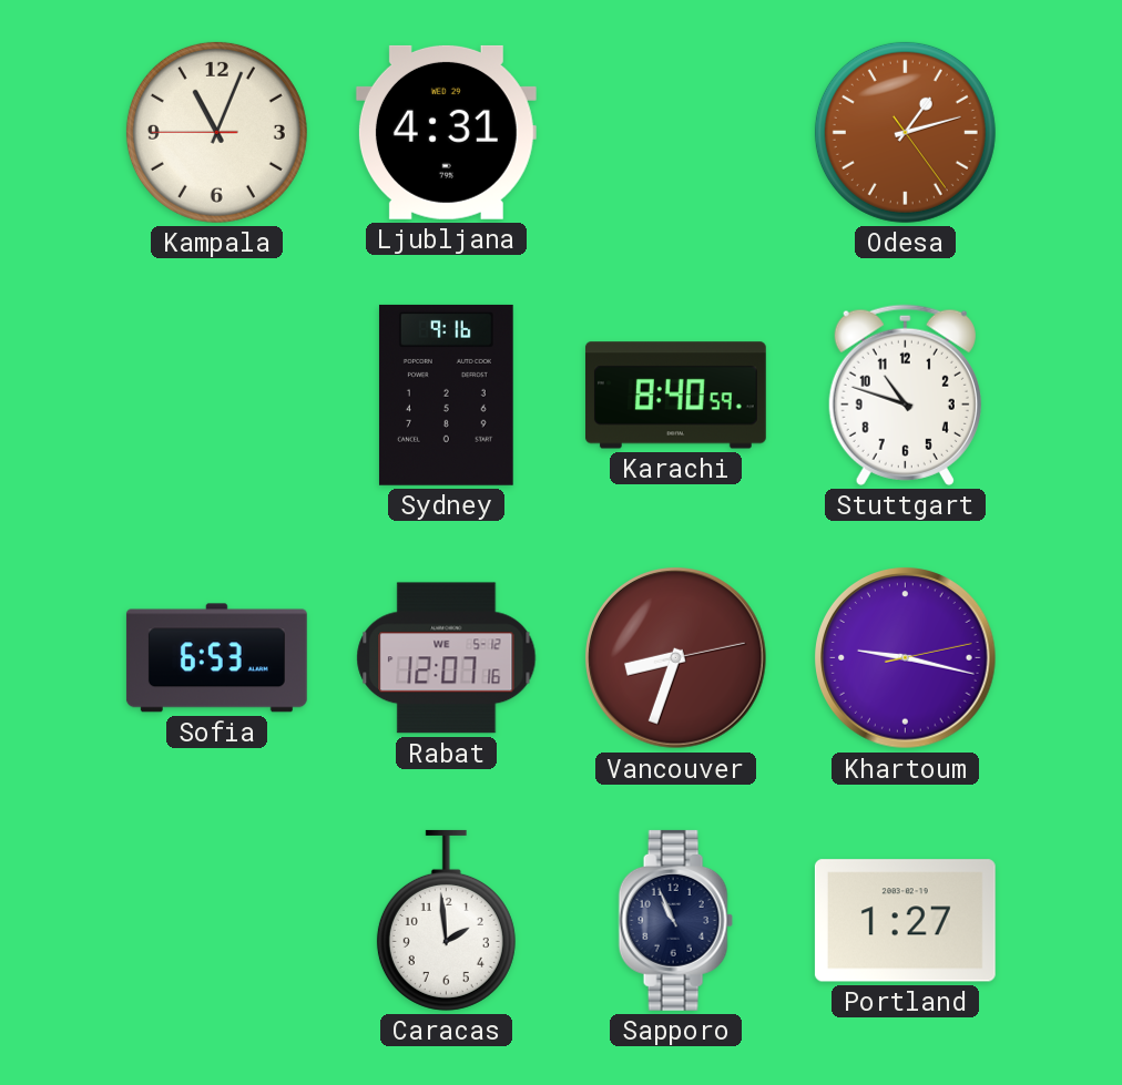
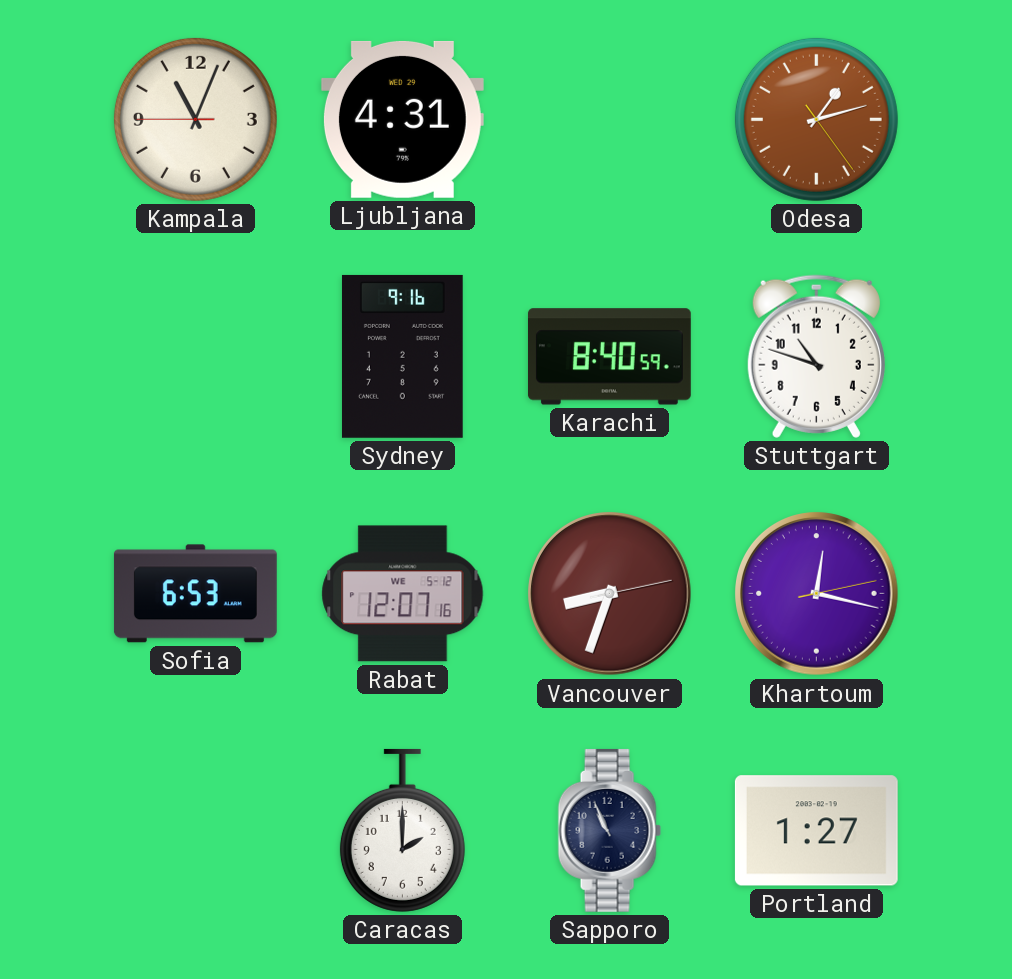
Khartoum: 9:17 -> 12:17
Caracas: 1:59 -> 2:00
